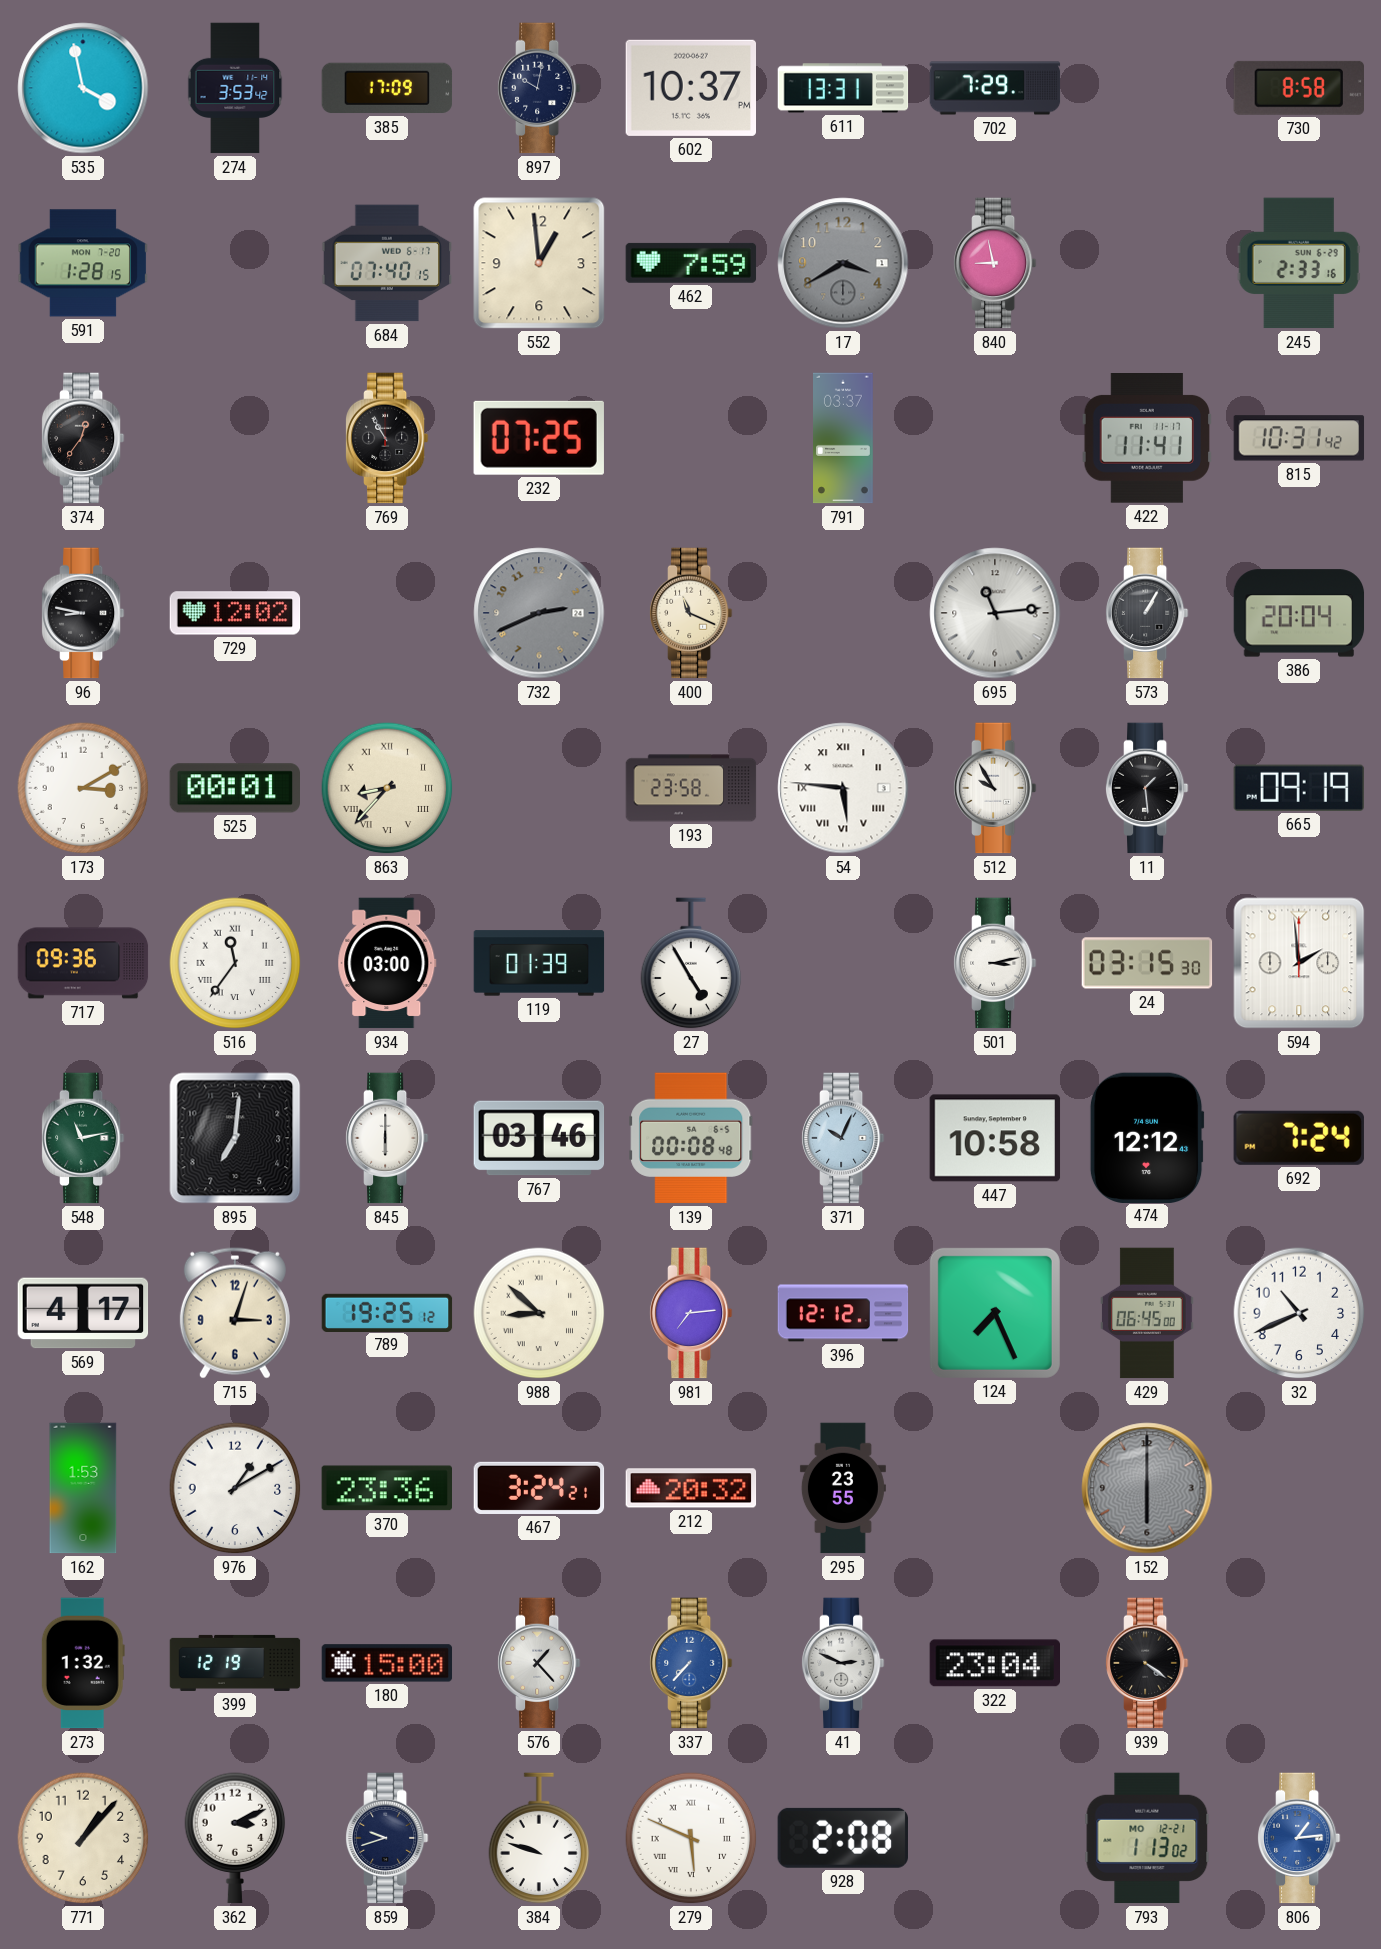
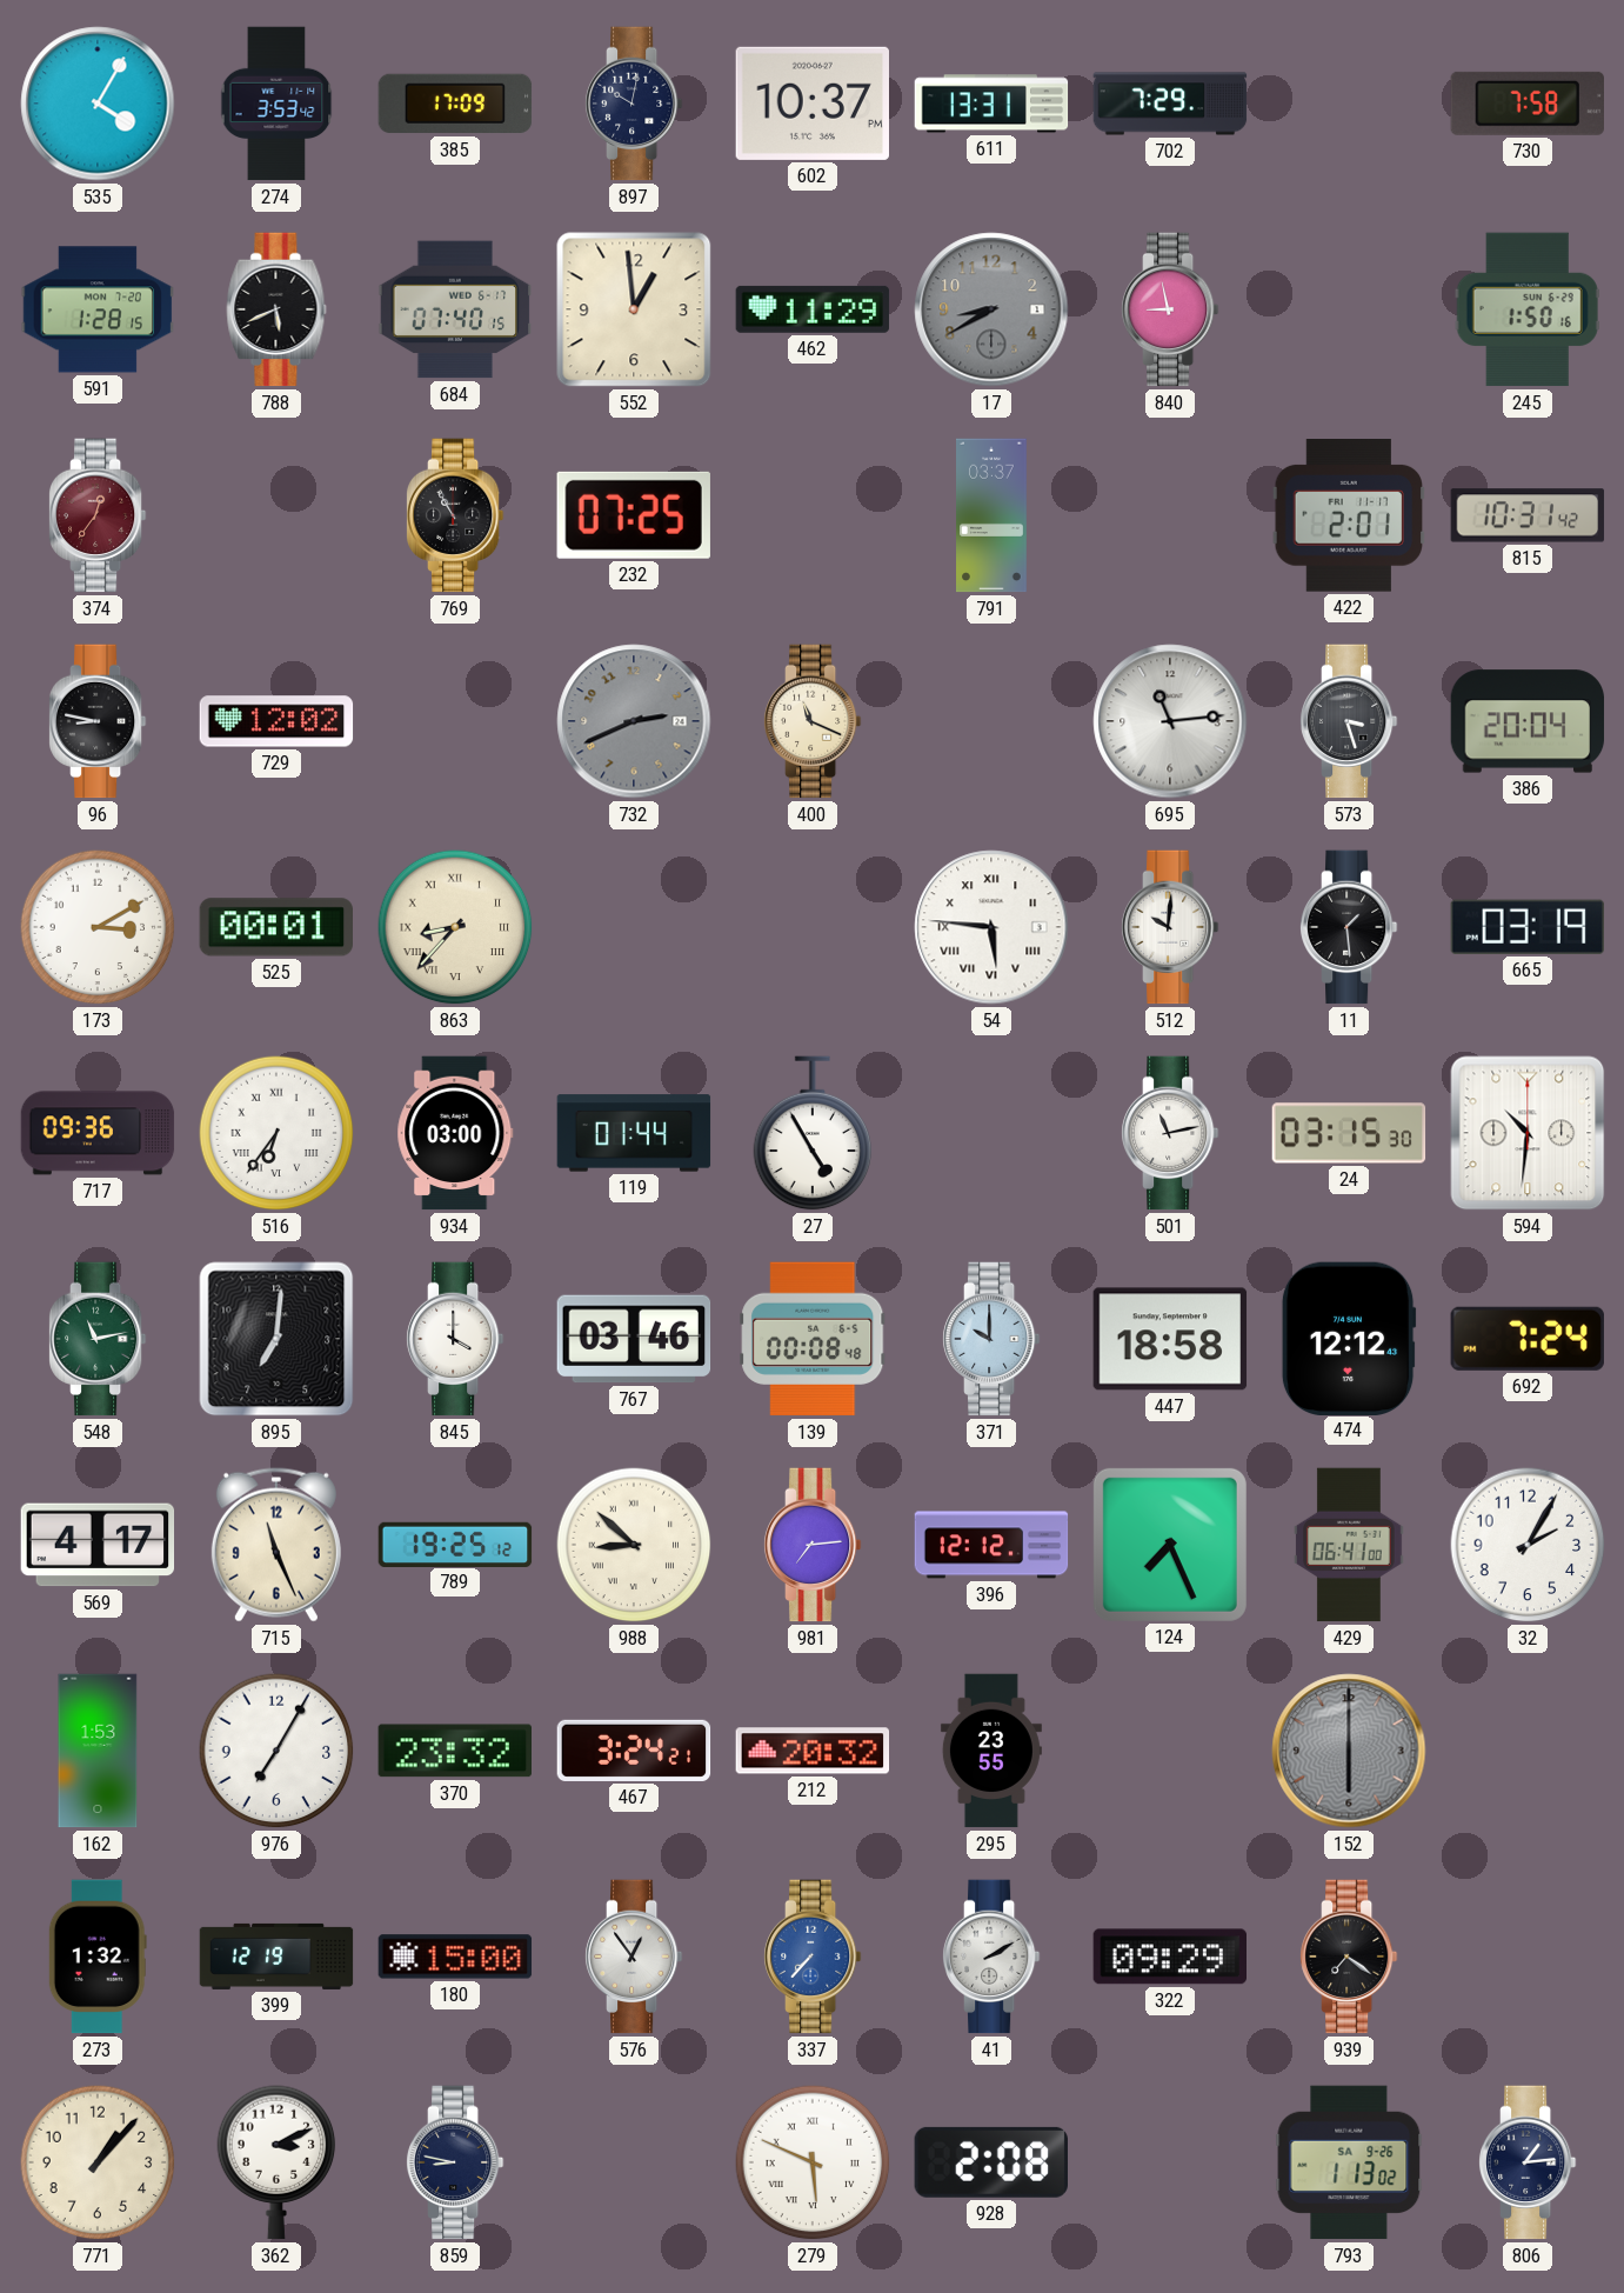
535: 3:58 -> 4:05
730: 8:58 -> 7:58
788: none -> 5:41
462: 7:59 -> 11:29
17: 3:40 -> 8:40
245: 2:33 -> 1:50
374 dial: black -> burgundy
422: 11:41 -> 2:01
573: 1:05 -> 3:27
193: 23:58 -> none
512: 9:55 -> 10:01
665: 09:19 -> 03:19
516: 11:36 -> 6:36
119: 01:39 -> 01:44
501: 3:13 -> 11:13
594: 1:59 -> 10:31
845: 6:00 -> 4:00
371: 10:04 -> 10:00
447: 10:58 -> 18:58
715: 3:03 -> 11:26
429: 06:45 -> 06:41
32: 10:41 -> 2:05
976: 1:10 -> 7:05
370: 23:36 -> 23:32
576: 1:23 -> 12:54
41: 2:49 -> 2:10
322: 23:04 -> 09:29
939: 4:21 -> 7:21
859: 9:42 -> 8:47
384: 9:48 -> none
793 date: MO 12-21 -> SA 9-26
806 dial: blue -> navy
